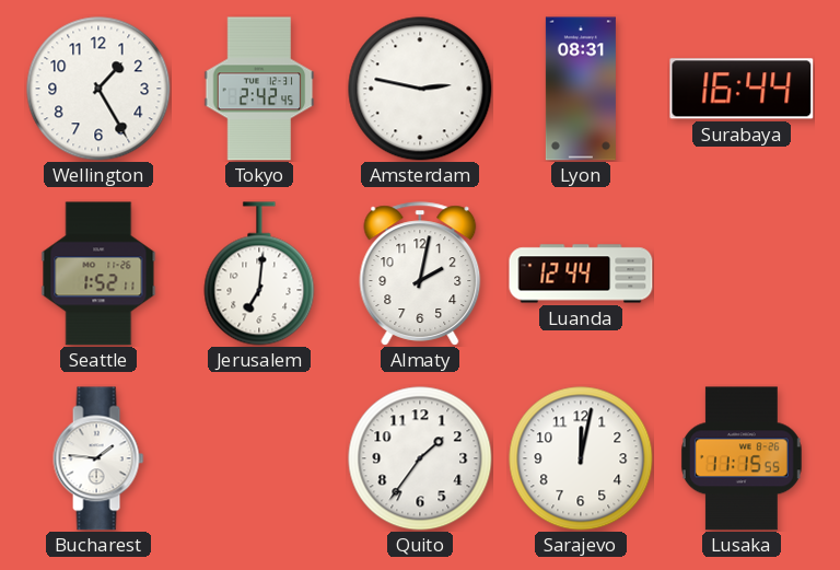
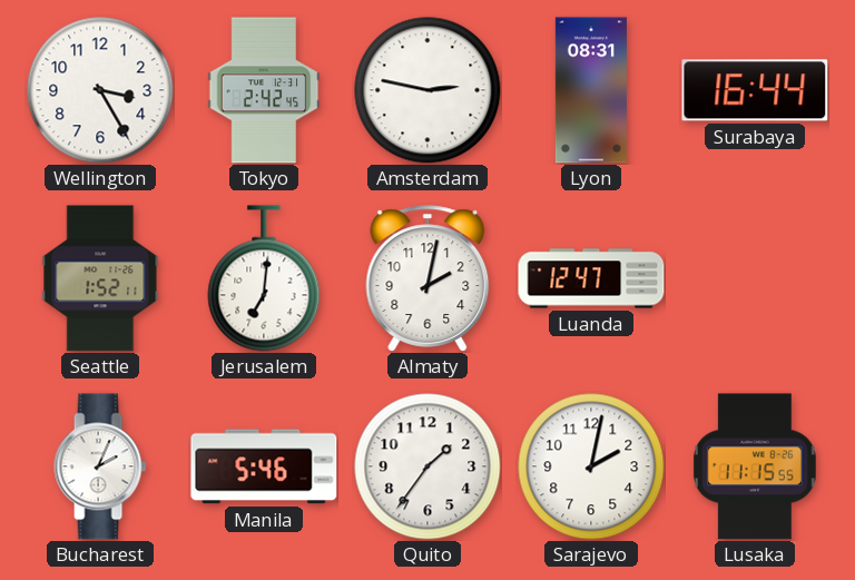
Wellington: 1:25 -> 3:25
Luanda: 12:44 -> 12:47
Bucharest: 1:46 -> 2:04
Manila: none -> 5:46
Sarajevo: 12:02 -> 2:02
